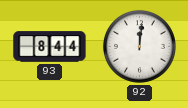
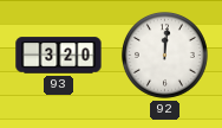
93: 8:44 -> 3:20
